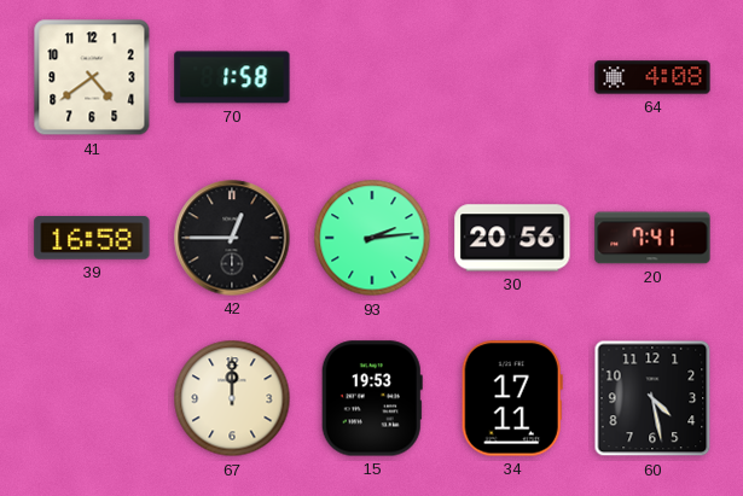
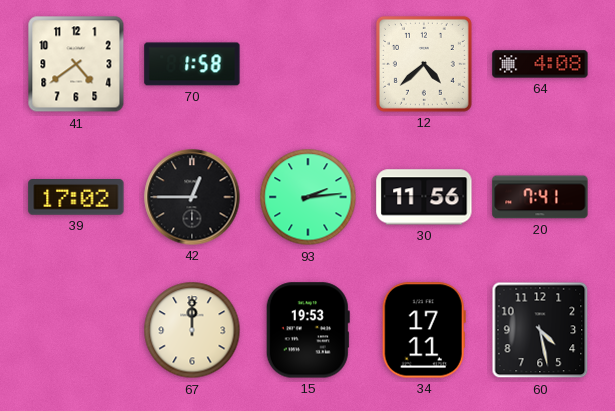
12: none -> 4:38
39: 16:58 -> 17:02
30: 20:56 -> 11:56
